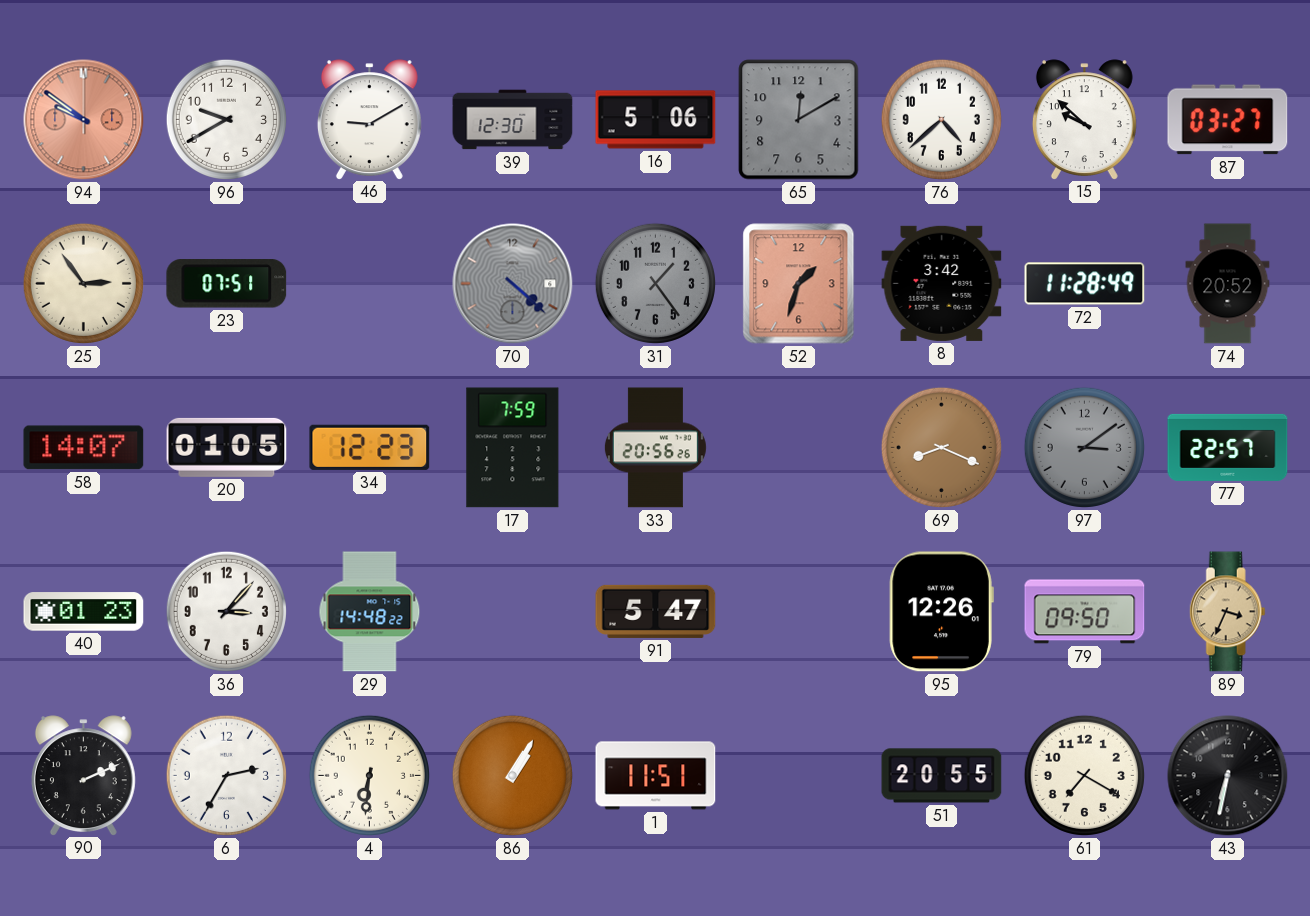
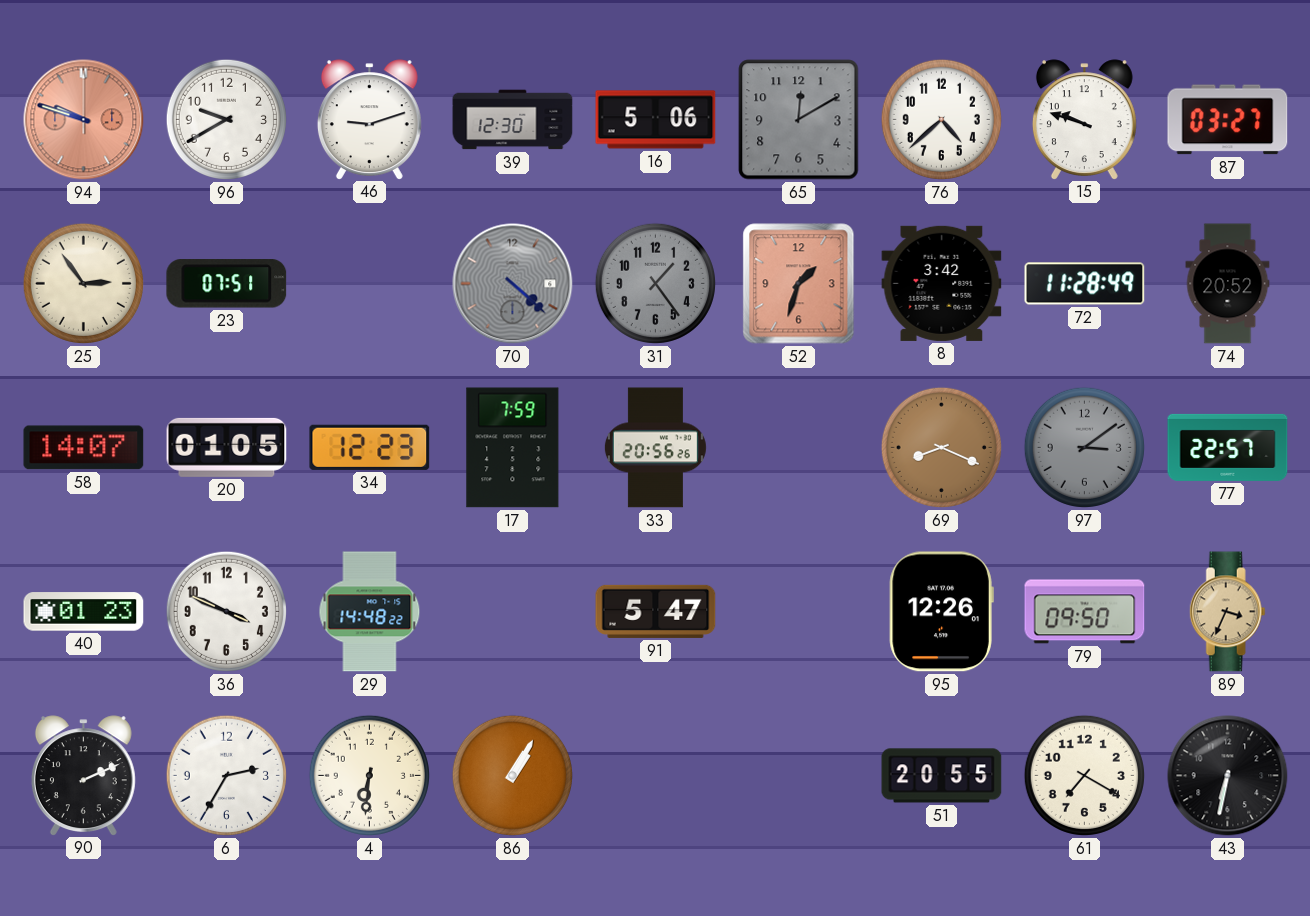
94: 9:51 -> 9:48
46: 9:10 -> 9:12
15: 9:52 -> 9:48
36: 3:07 -> 3:49
1: 11:51 -> none
